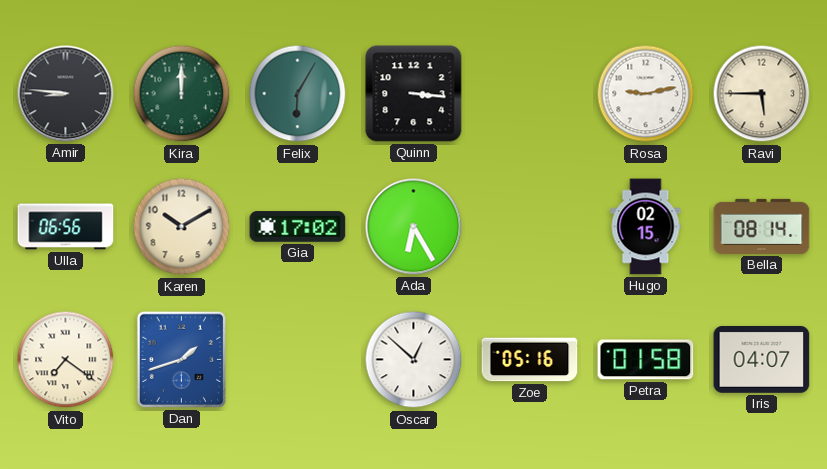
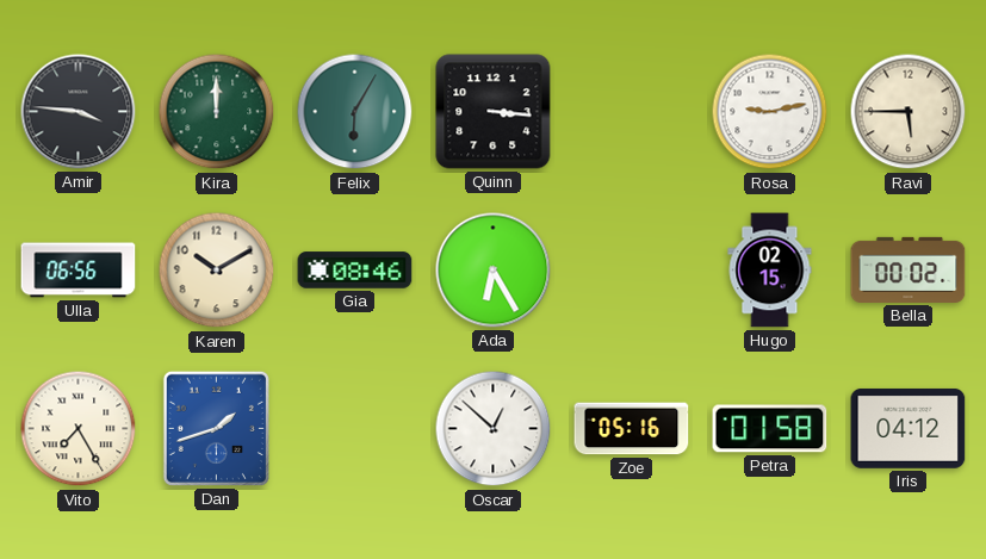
Amir: 8:46 -> 3:46
Gia: 17:02 -> 08:46
Bella: 08:14 -> 00:02
Vito: 7:21 -> 7:25
Iris: 04:07 -> 04:12
